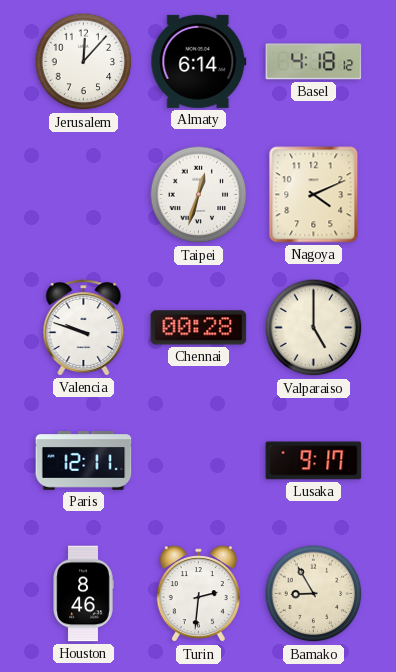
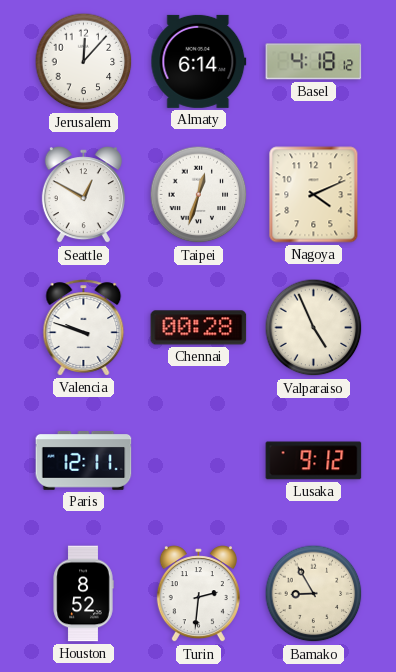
Seattle: none -> 12:50
Valparaiso: 5:00 -> 4:56
Lusaka: 9:17 -> 9:12
Houston: 8:46 -> 8:52
